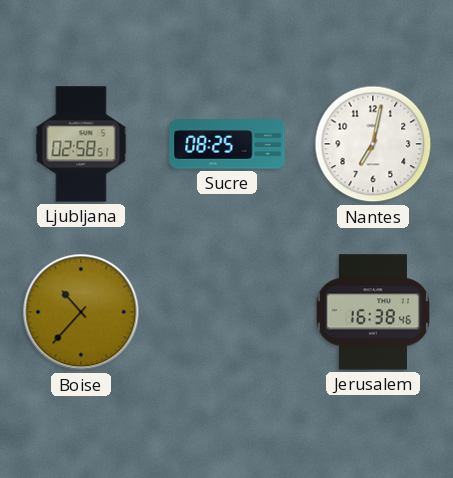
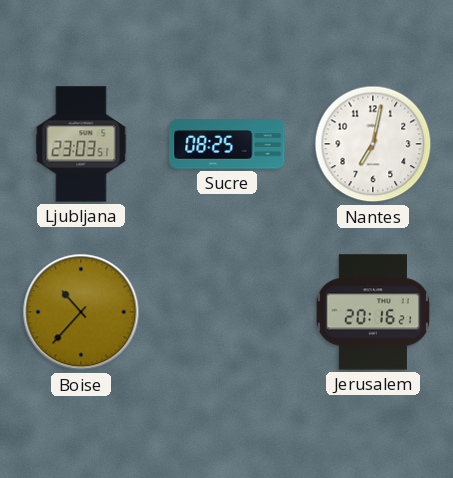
Ljubljana: 02:58 -> 23:03
Jerusalem: 16:38 -> 20:16
